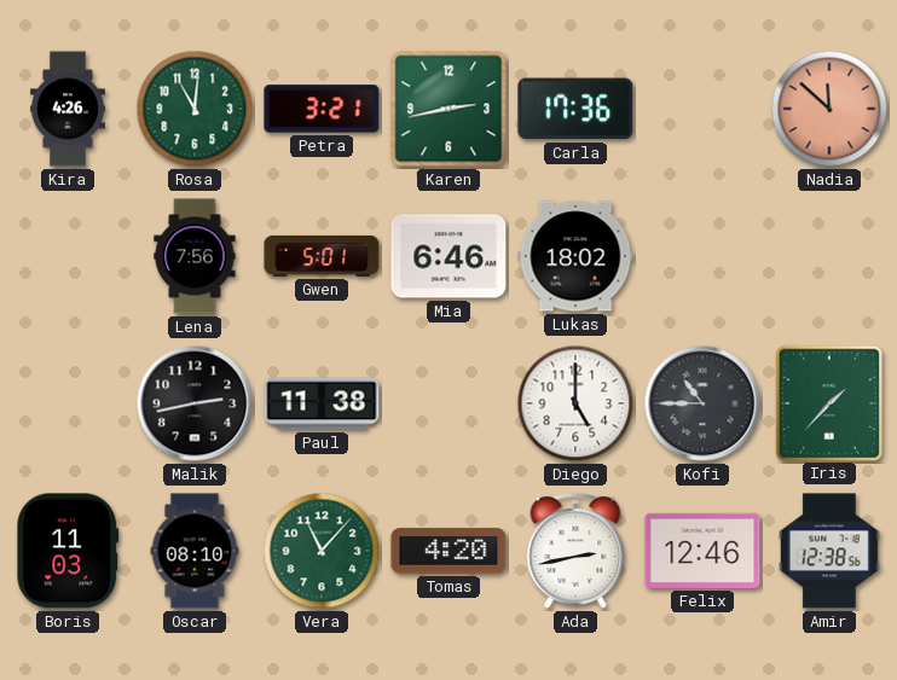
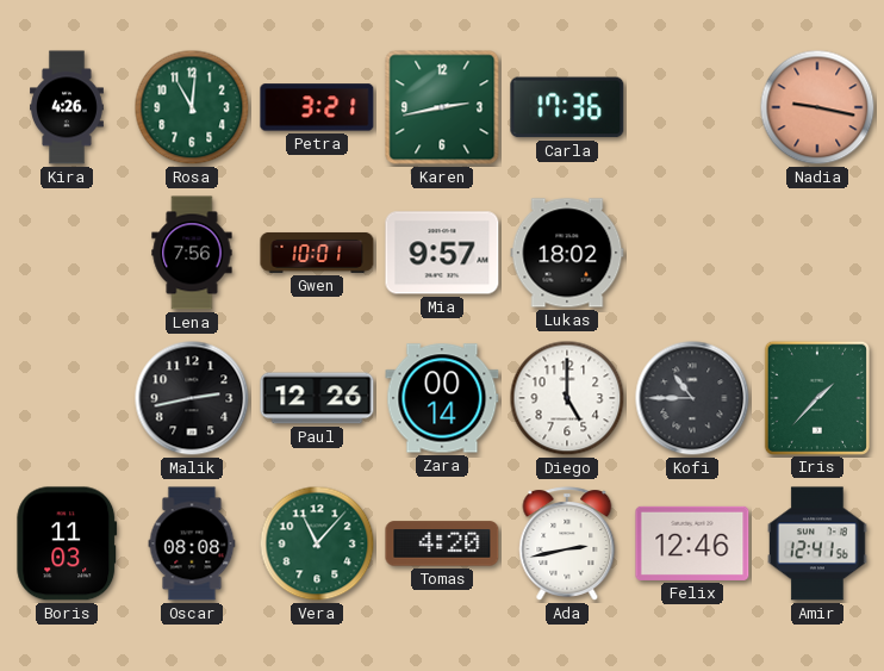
Nadia: 11:52 -> 9:17
Gwen: 5:01 -> 10:01
Mia: 6:46 -> 9:57
Paul: 11:38 -> 12:26
Zara: none -> 00:14
Oscar: 08:10 -> 08:08
Amir: 12:38 -> 12:41
